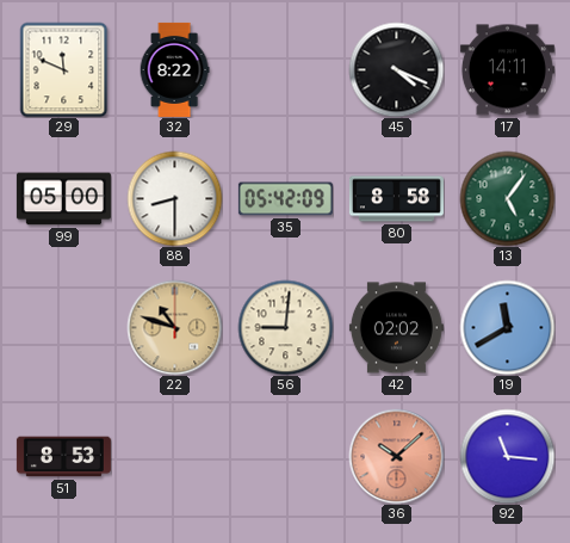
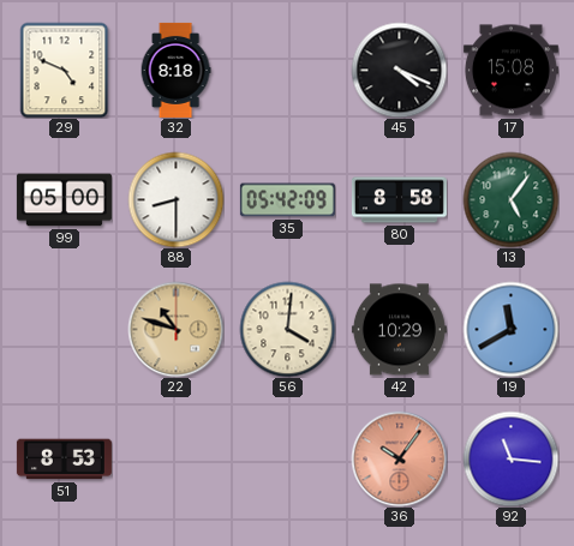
29: 11:49 -> 4:49
32: 8:22 -> 8:18
17: 14:11 -> 15:08
56: 9:01 -> 4:01
42: 02:02 -> 10:29
36: 10:08 -> 10:06
